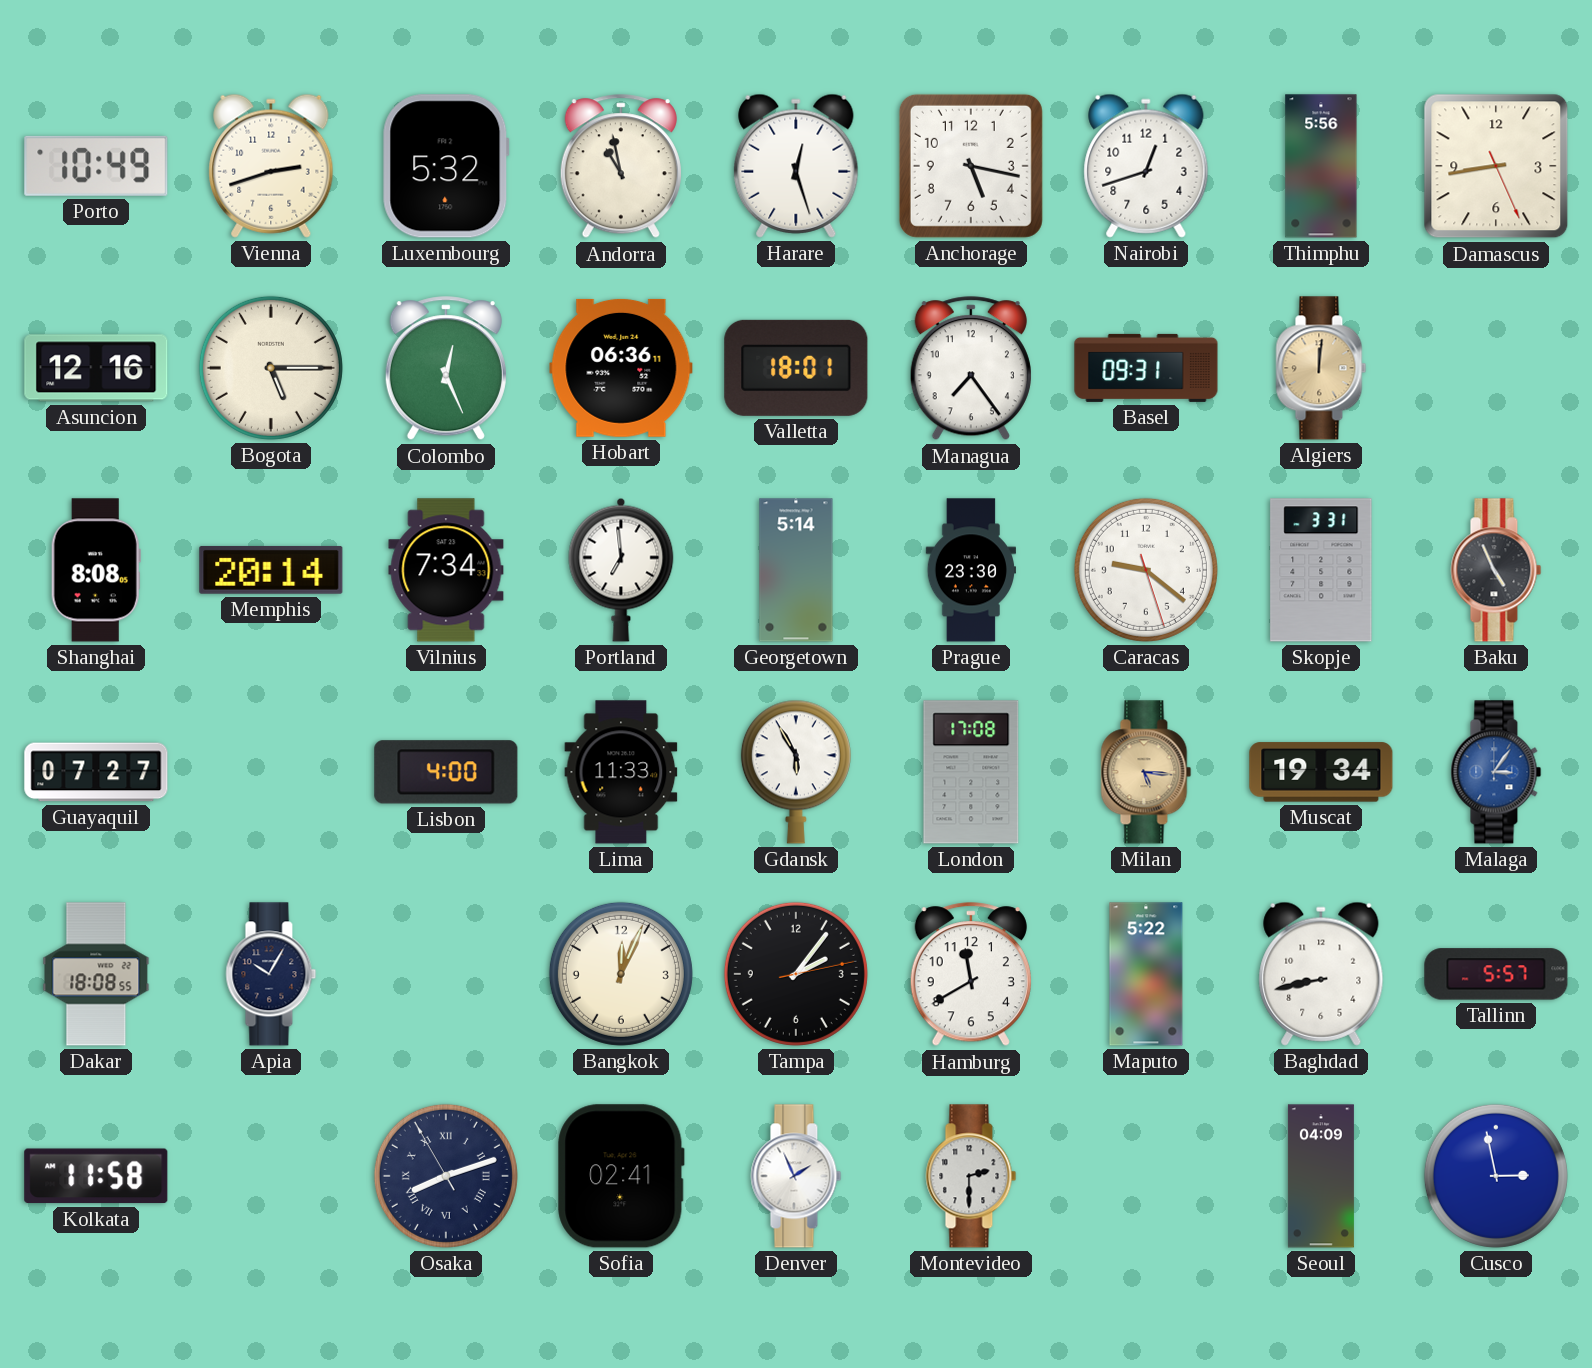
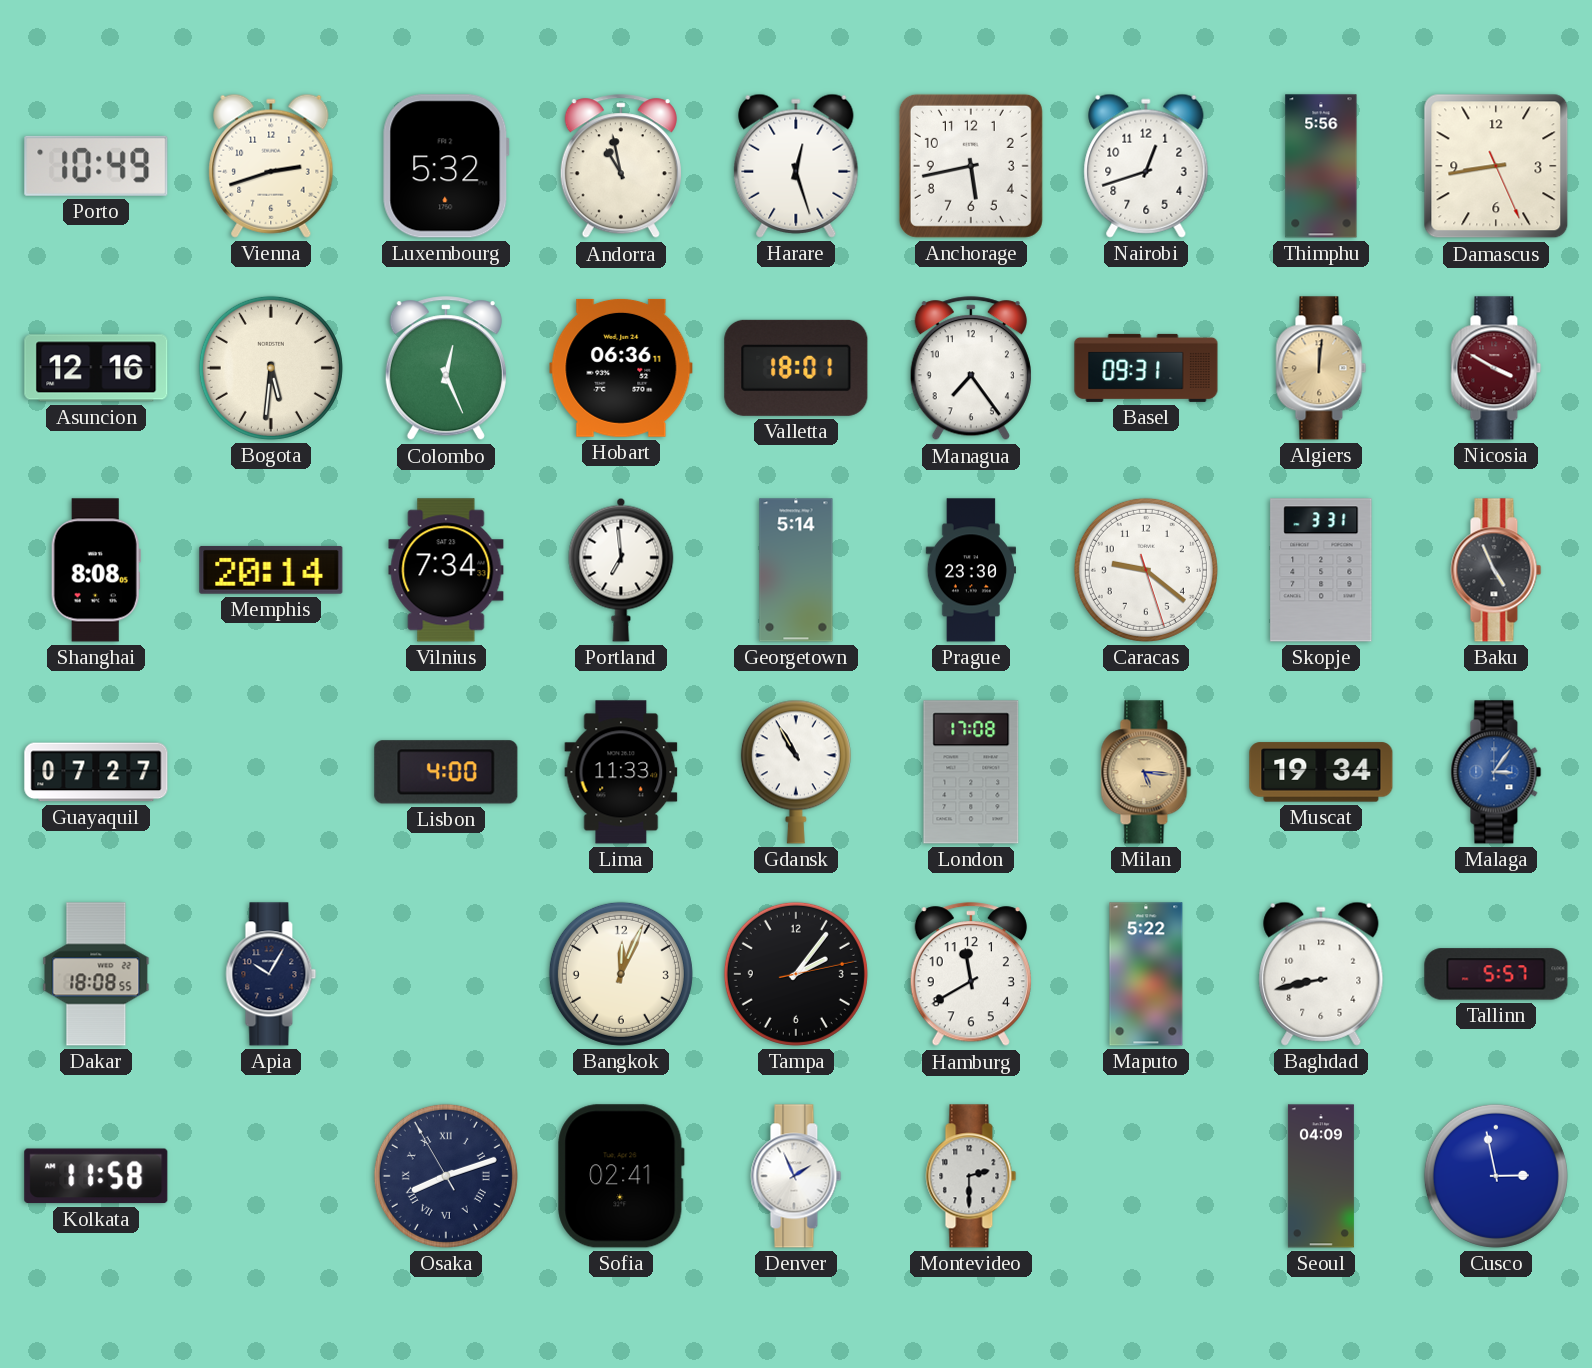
Anchorage: 5:17 -> 5:43
Bogota: 5:15 -> 5:31
Nicosia: none -> 3:50
Gdansk: 5:55 -> 10:55
